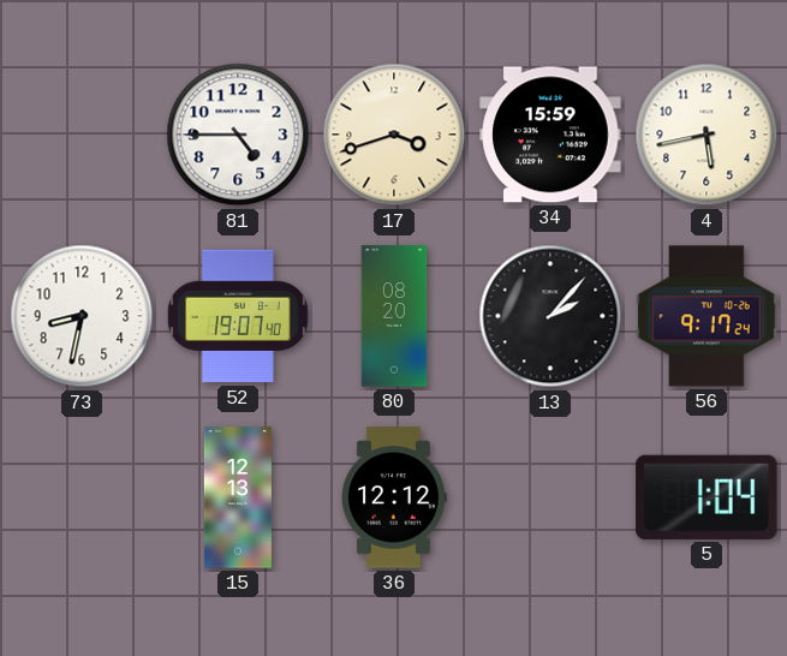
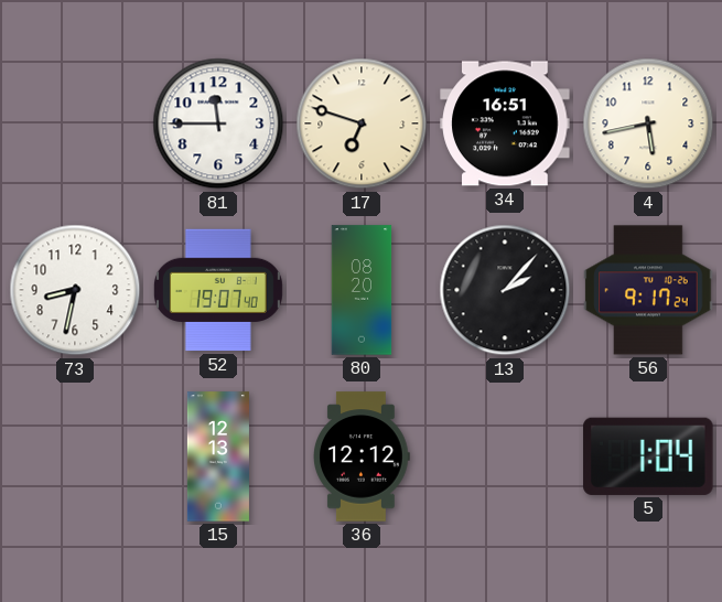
81: 4:45 -> 11:45
17: 3:42 -> 6:48
34: 15:59 -> 16:51
